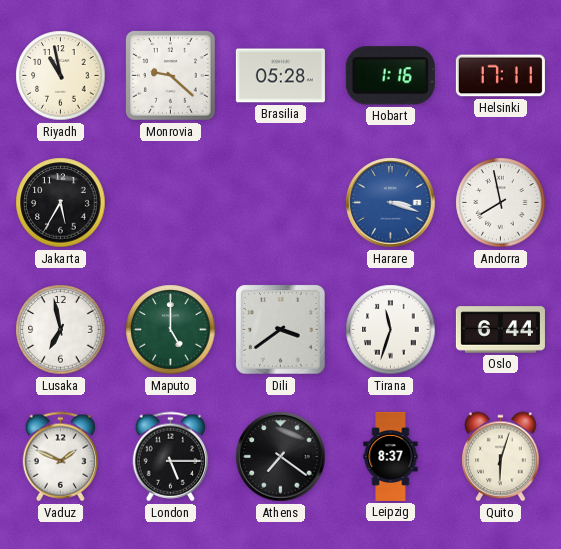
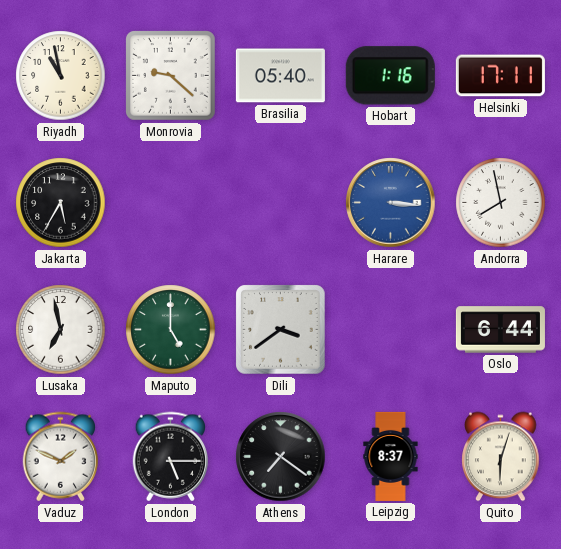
Brasilia: 05:28 -> 05:40
Harare: 3:18 -> 3:16
Tirana: 11:33 -> none
